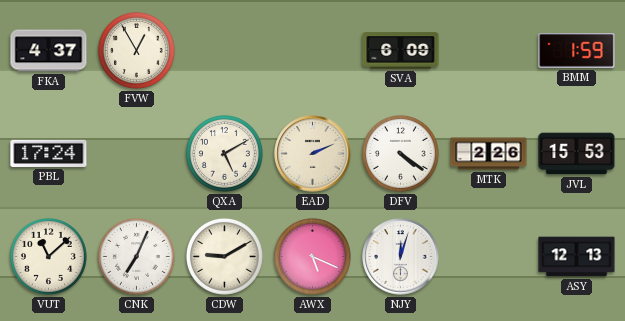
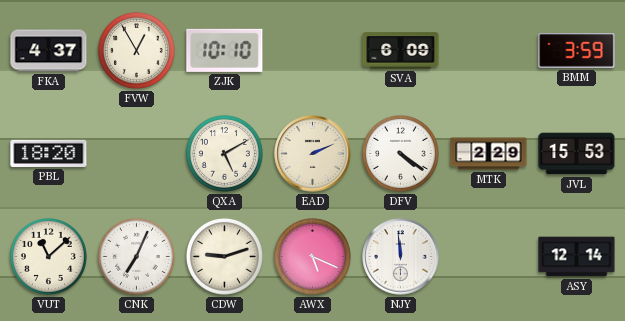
ZJK: none -> 10:10
BMM: 1:59 -> 3:59
PBL: 17:24 -> 18:20
MTK: 2:26 -> 2:29
CDW: 9:10 -> 9:12
NJY: 12:03 -> 11:59
ASY: 12:13 -> 12:14
